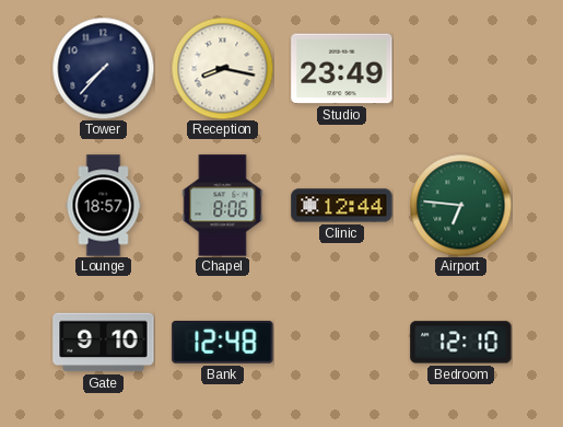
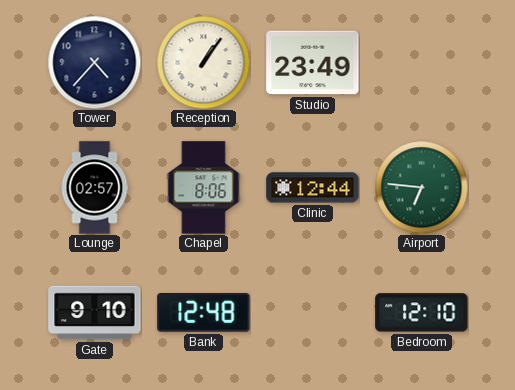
Tower: 7:37 -> 4:37
Reception: 8:17 -> 1:06
Lounge: 18:57 -> 02:57
